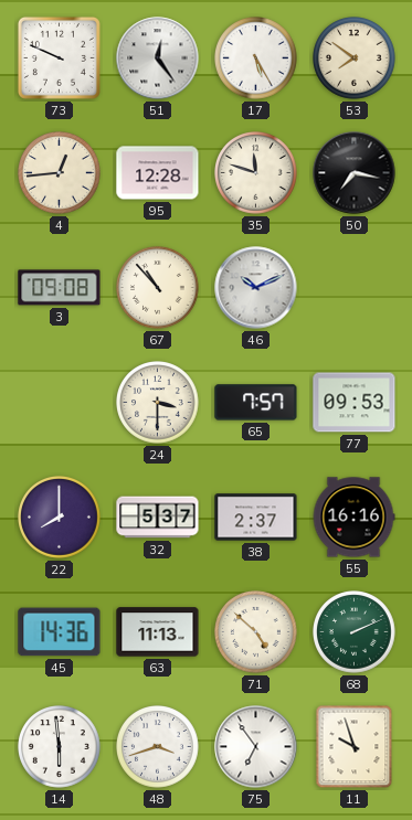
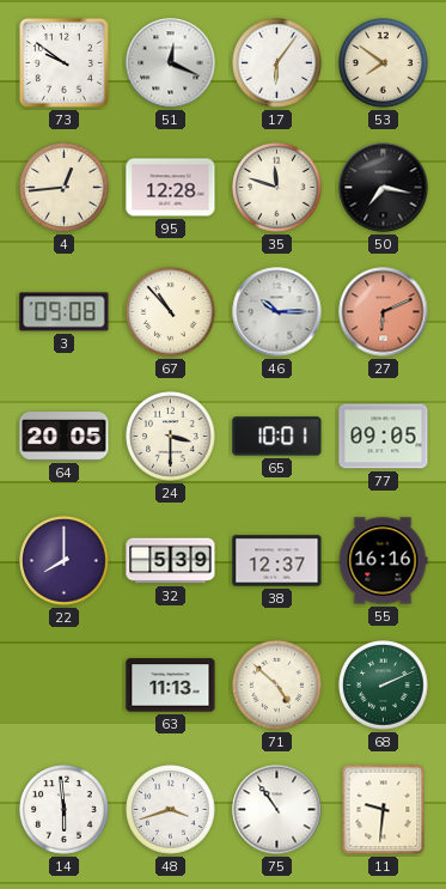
73: 9:49 -> 9:51
51: 12:24 -> 12:19
17: 5:25 -> 6:06
46: 10:11 -> 10:15
27: none -> 6:11
64: none -> 20:05
65: 7:57 -> 10:01
77: 09:53 -> 09:05
32: 5:37 -> 5:39
38: 2:37 -> 12:37
45: 14:36 -> none
75: 6:54 -> 10:54
11: 9:57 -> 9:31
